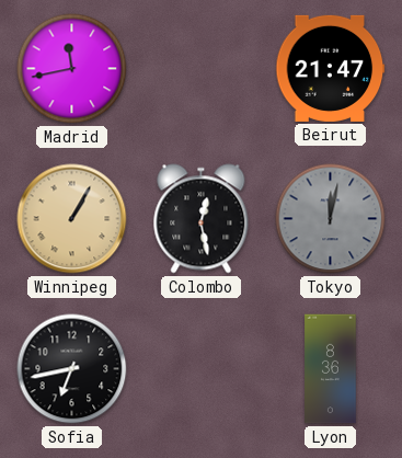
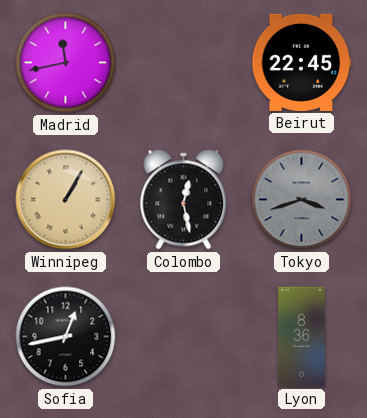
Beirut: 21:47 -> 22:45
Tokyo: 12:02 -> 3:42
Sofia: 6:43 -> 12:43
